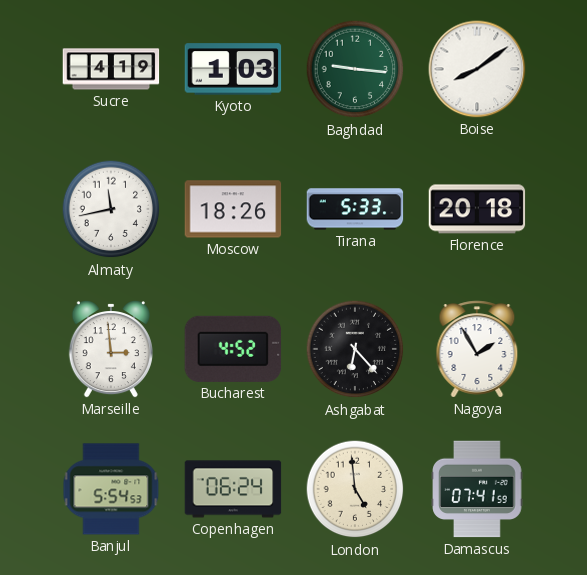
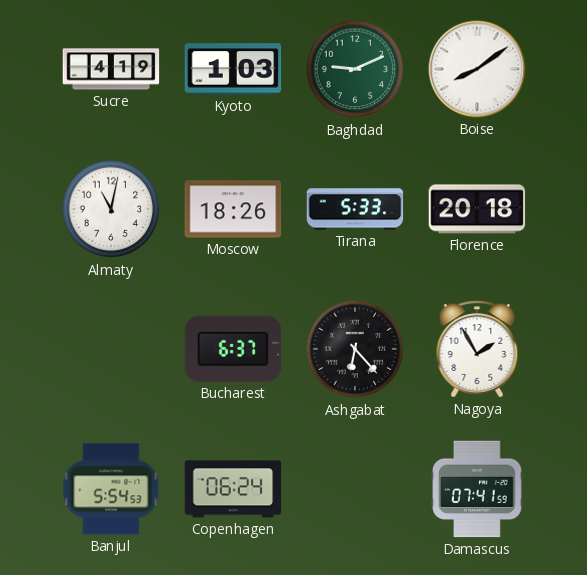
Baghdad: 9:16 -> 9:11
Almaty: 11:43 -> 11:02
Marseille: 2:59 -> none
Bucharest: 4:52 -> 6:37
London: 4:59 -> none
